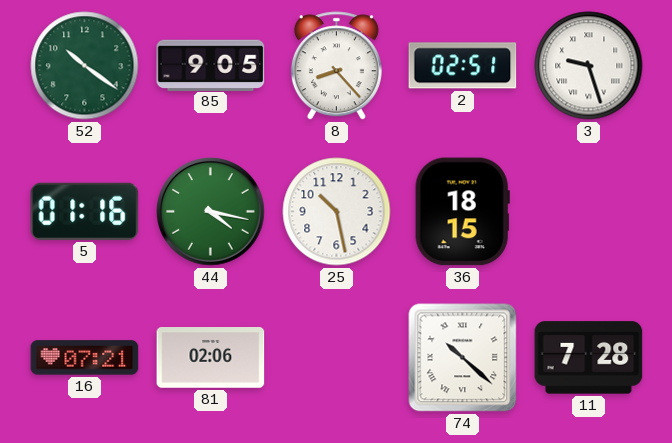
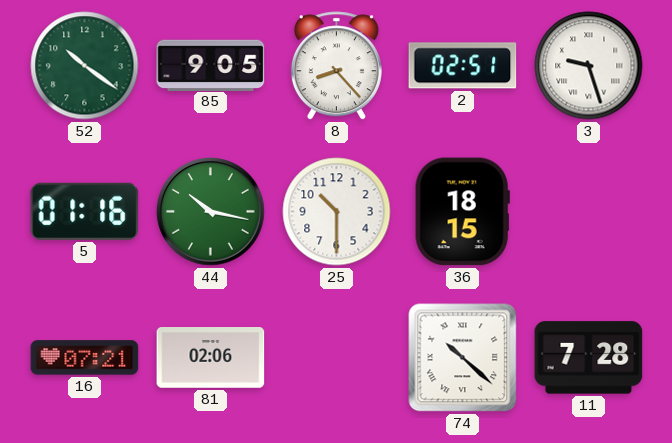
44: 4:17 -> 10:17
25: 10:28 -> 10:30
